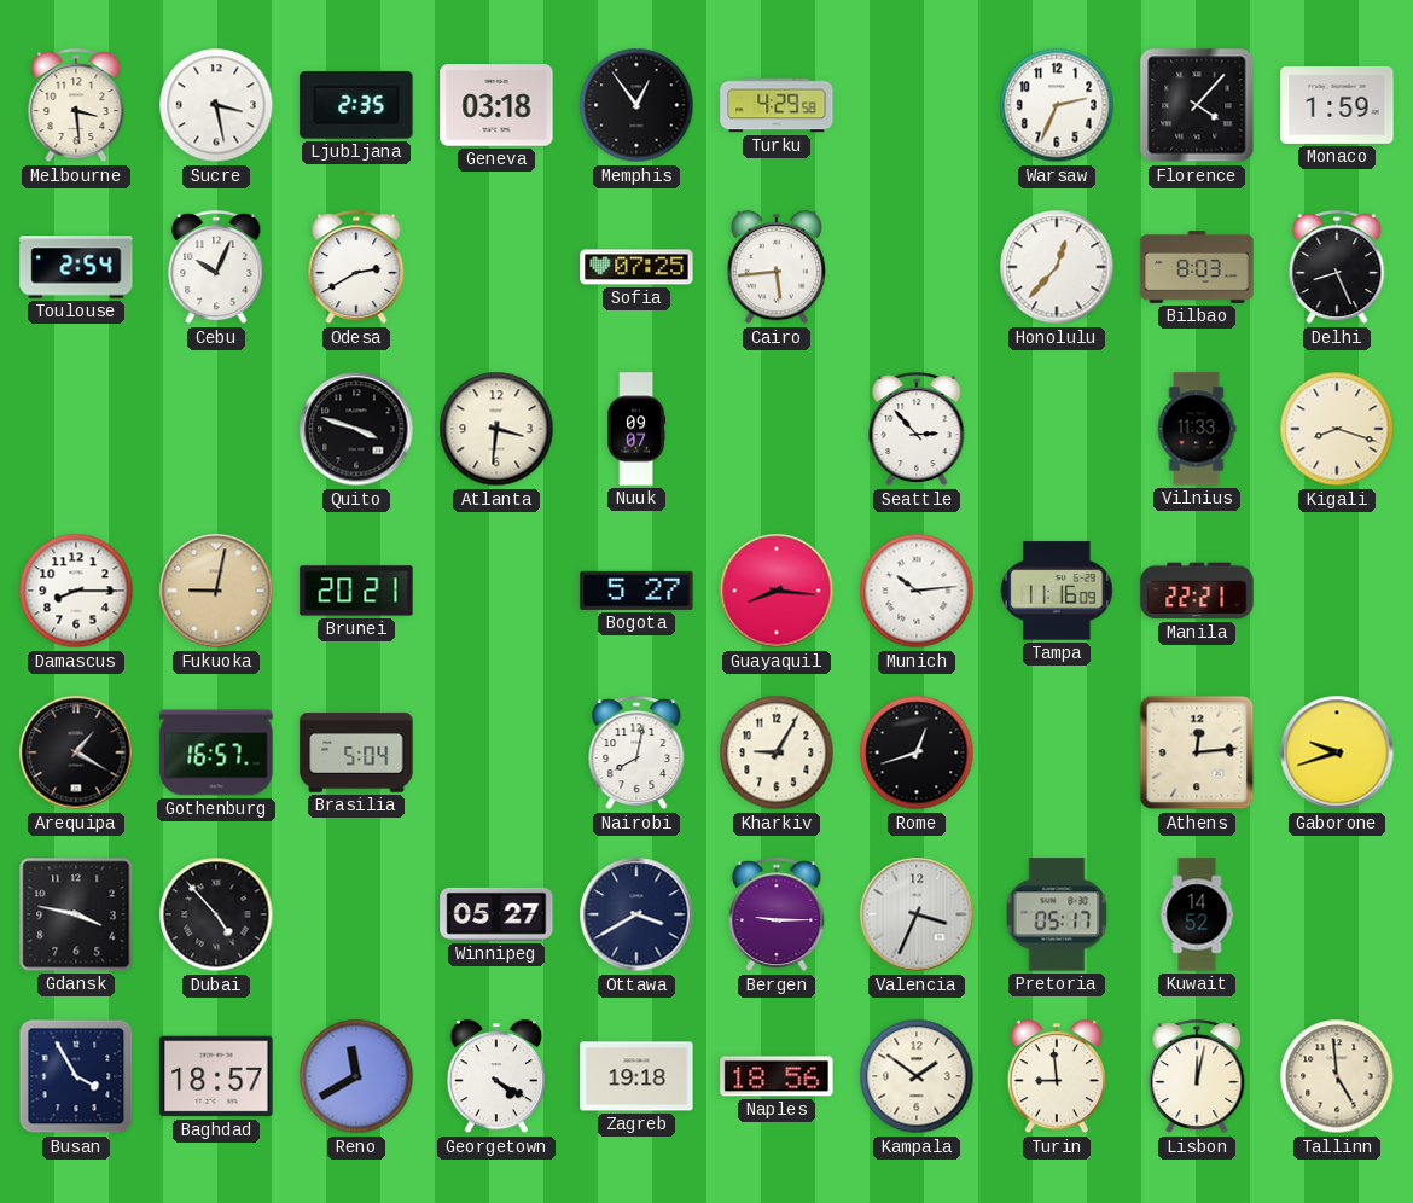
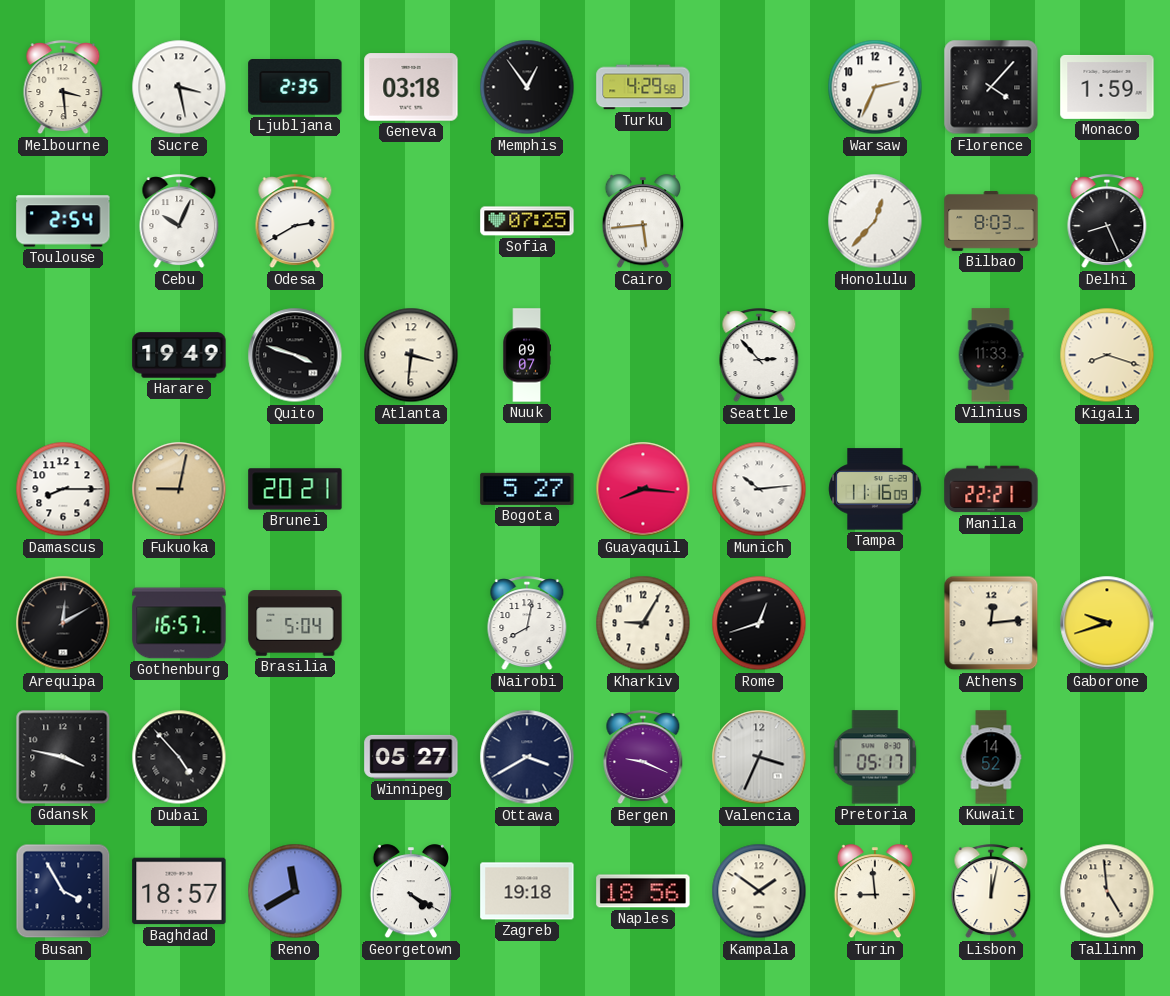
Harare: none -> 19:49
Arequipa: 1:20 -> 12:10
Bergen: 9:15 -> 9:19
